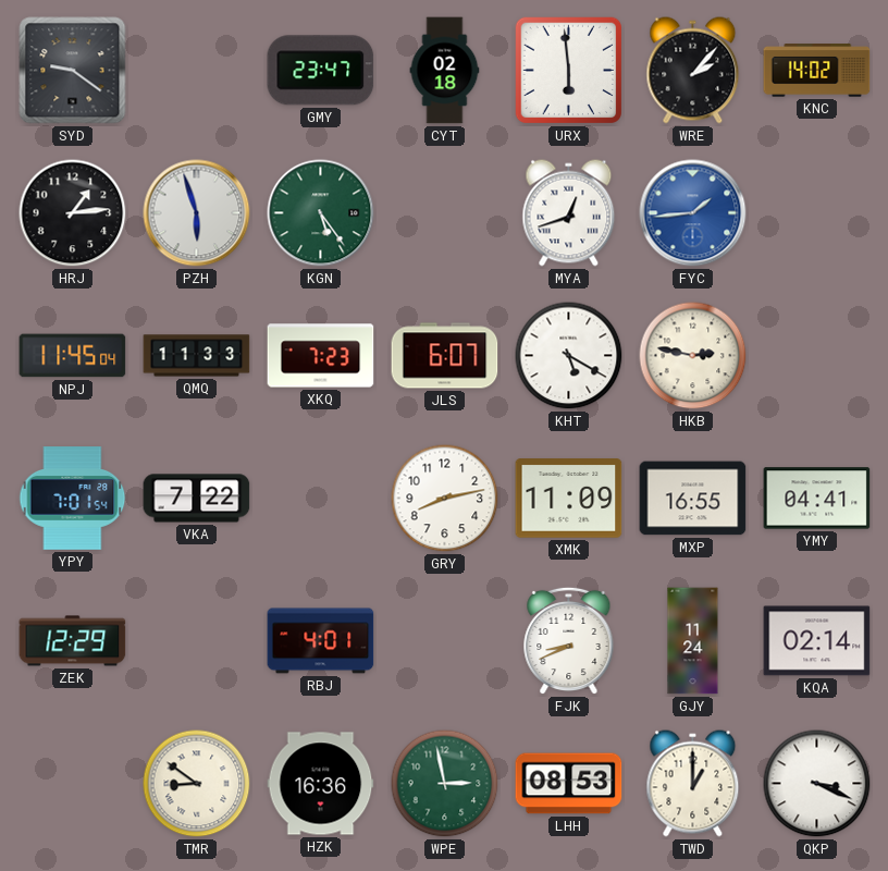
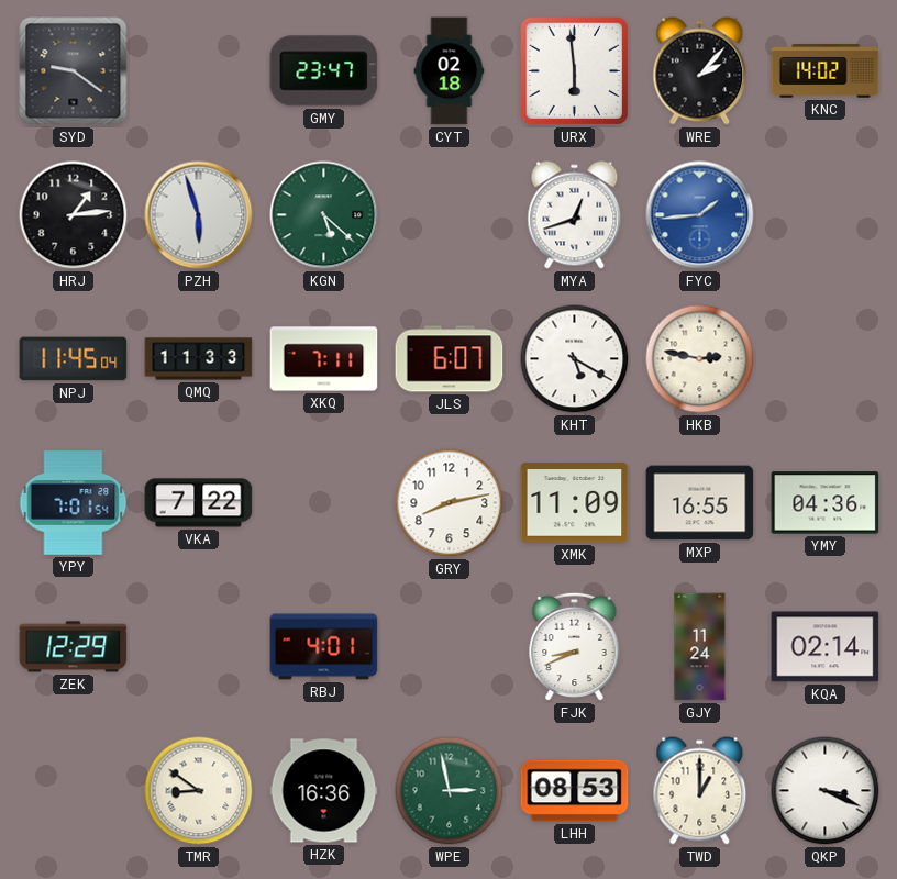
KGN: 5:24 -> 5:22
XKQ: 7:23 -> 7:11
YMY: 04:41 -> 04:36
